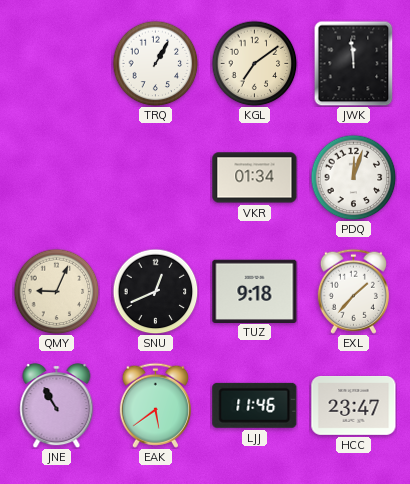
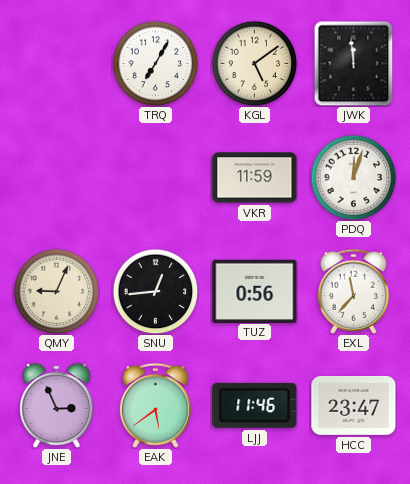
TRQ: 1:05 -> 7:05
KGL: 7:09 -> 5:09
VKR: 01:34 -> 11:59
SNU: 12:41 -> 12:44
TUZ: 9:18 -> 0:56
EXL: 1:37 -> 11:37
JNE: 10:55 -> 2:56
